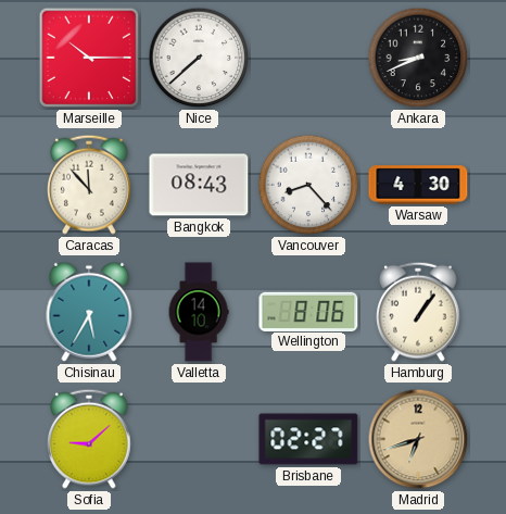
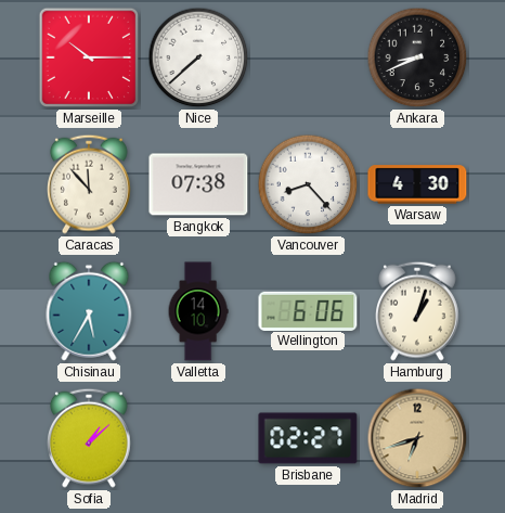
Bangkok: 08:43 -> 07:38
Wellington: 8:06 -> 6:06
Hamburg: 1:06 -> 1:03
Sofia: 9:08 -> 1:08
